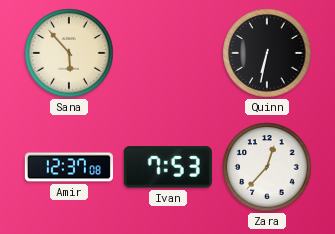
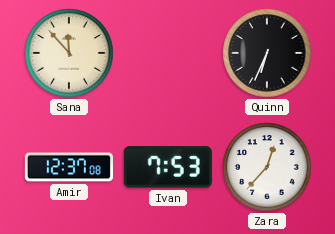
Sana: 5:53 -> 11:53
Quinn: 6:32 -> 6:34
